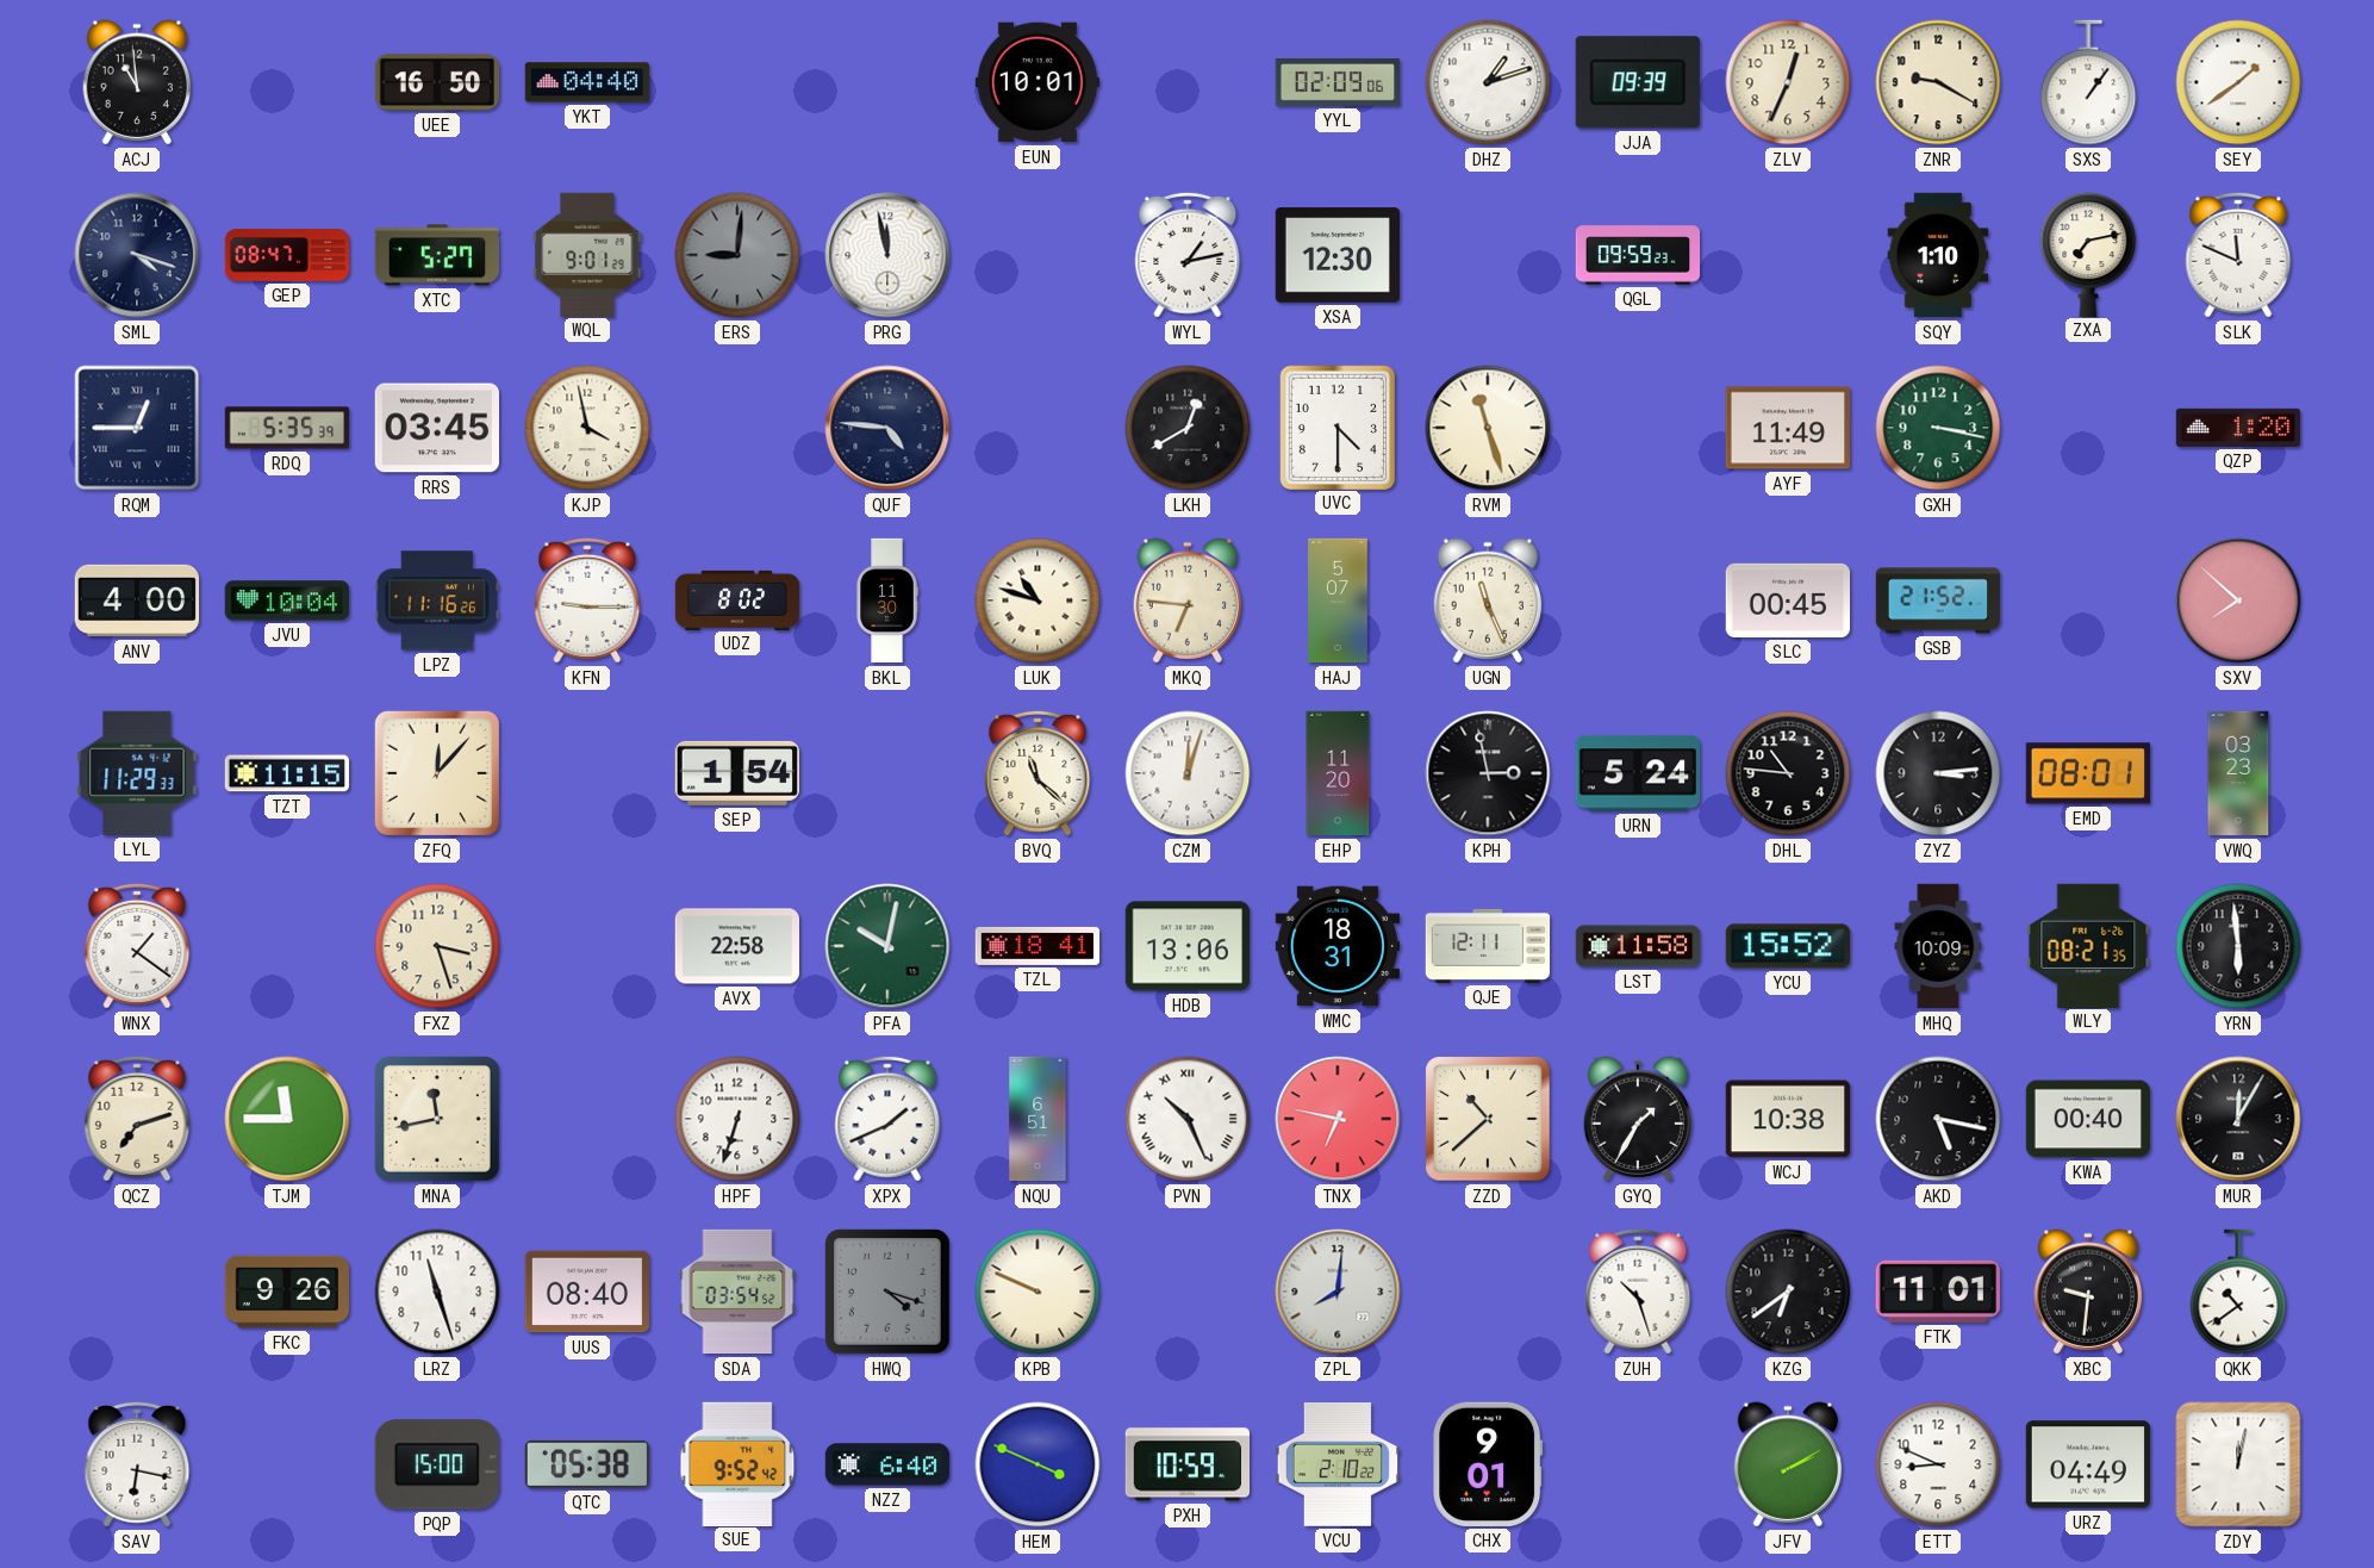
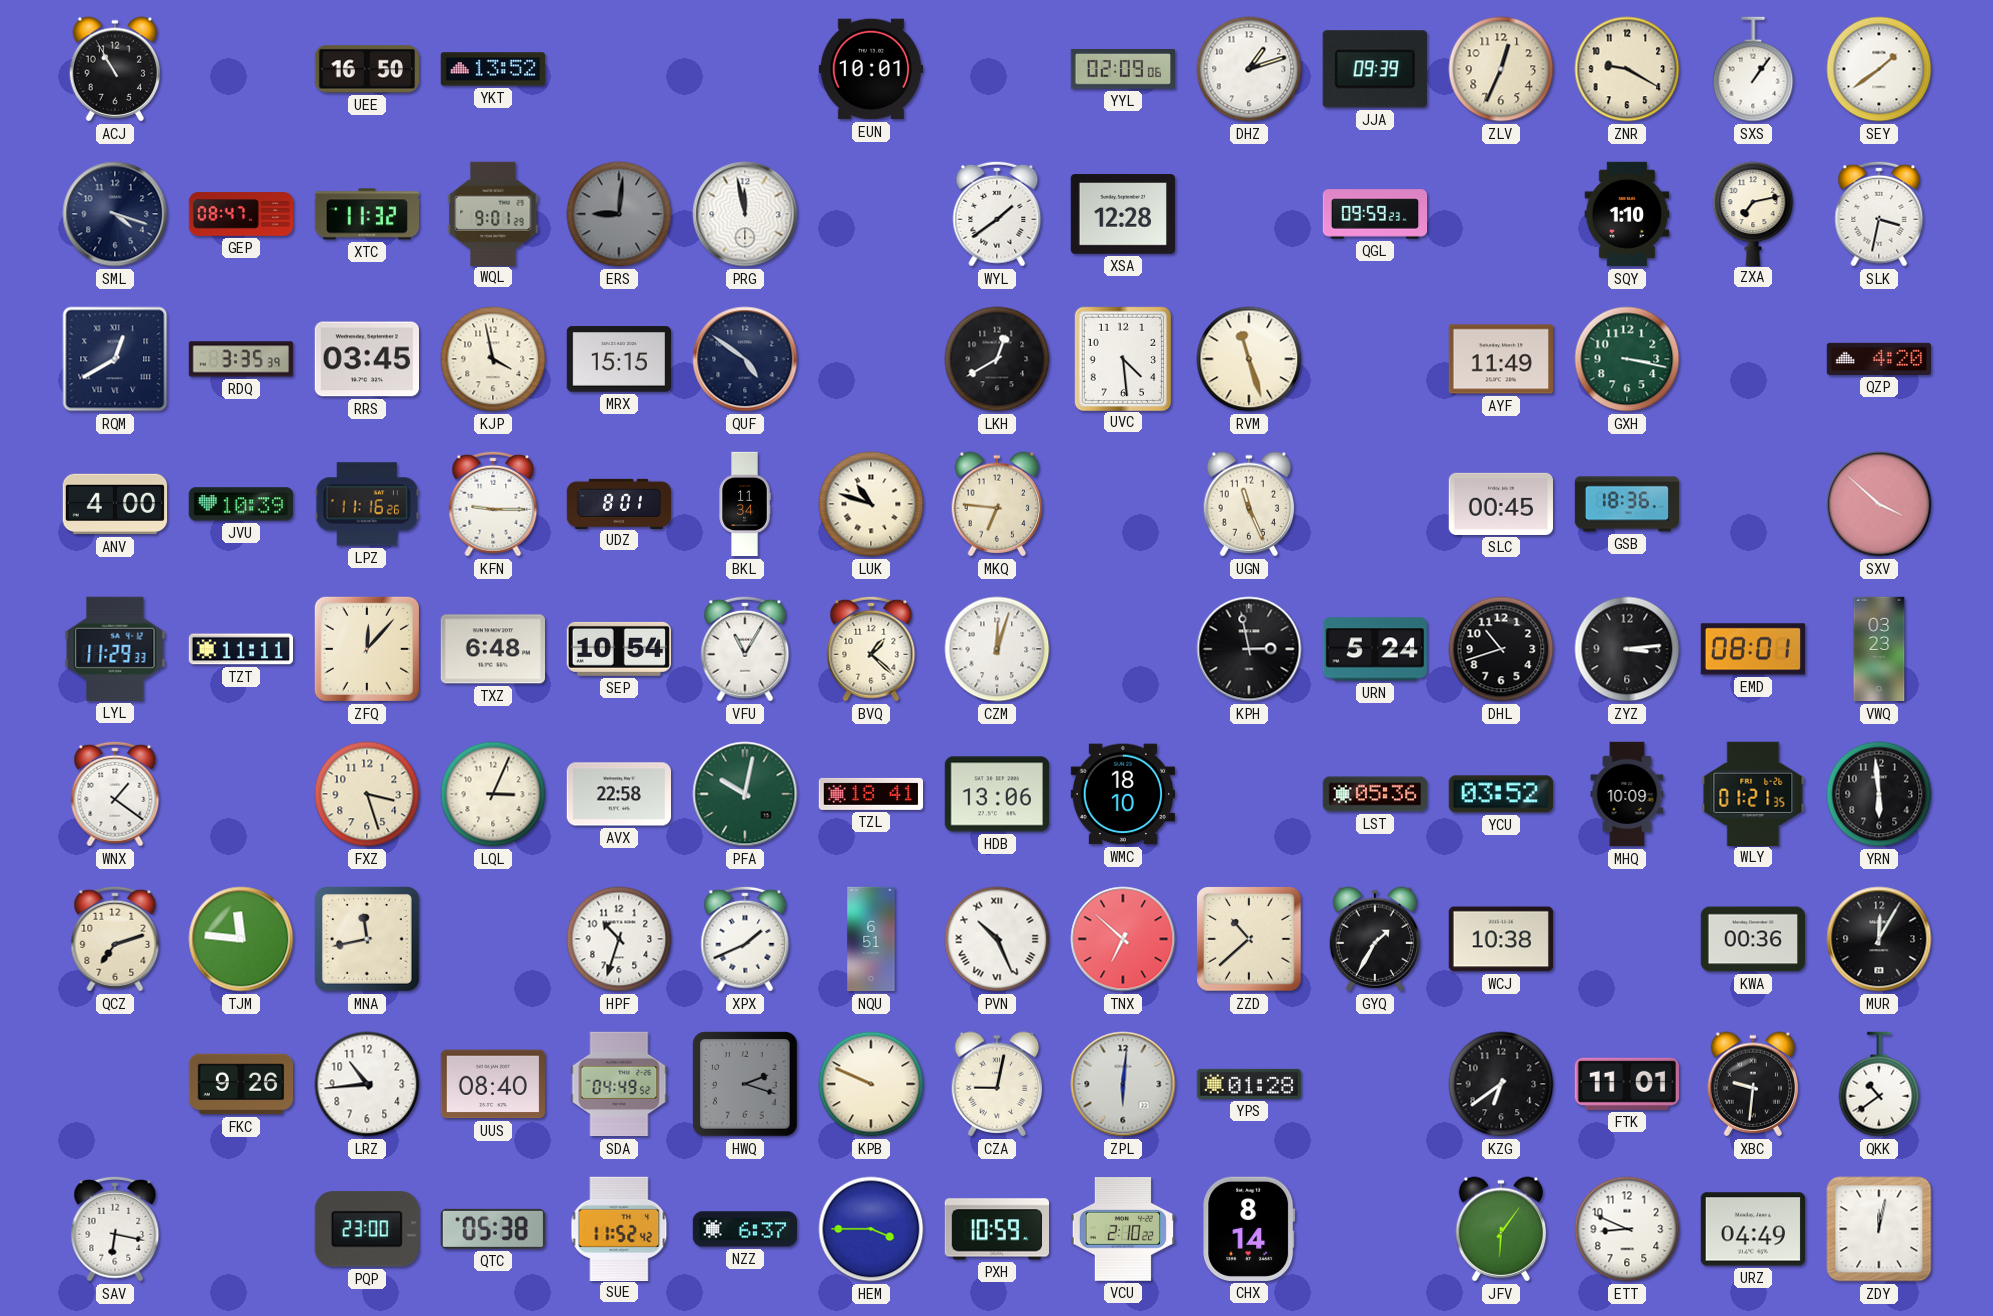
ACJ: 10:59 -> 10:55
YKT: 04:40 -> 13:52
XTC: 5:27 -> 11:32
WYL: 1:13 -> 1:39
XSA: 12:30 -> 12:28
SLK: 11:49 -> 3:32
RQM: 12:45 -> 12:40
RDQ: 5:35 -> 3:35
MRX: none -> 15:15
QUF: 4:46 -> 4:51
UVC: 4:30 -> 4:29
QZP: 1:20 -> 4:20
JVU: 10:04 -> 10:39
UDZ: 8:02 -> 8:01
BKL: 11:30 -> 11:34
HAJ: 5:07 -> none
GSB: 21:52 -> 18:36
SXV: 7:52 -> 3:52
TZT: 11:15 -> 11:11
TXZ: none -> 6:48
SEP: 1:54 -> 10:54
VFU: none -> 11:05
BVQ: 11:22 -> 1:22
EHP: 11:20 -> none
DHL: 10:46 -> 10:42
LQL: none -> 3:04
WMC: 18:31 -> 18:10
QJE: 12:11 -> none
LST: 11:58 -> 05:36
YCU: 15:52 -> 03:52
WLY: 08:21 -> 01:21
TJM: 11:45 -> 11:46
HPF: 6:33 -> 10:33
TNX: 6:47 -> 6:52
AKD: 5:17 -> none
KWA: 00:40 -> 00:36
LRZ: 11:27 -> 10:44
SDA: 03:54 -> 04:49
HWQ: 4:18 -> 2:18
CZA: none -> 9:02
ZPL: 8:01 -> 6:01
YPS: none -> 01:28
ZUH: 10:27 -> none
PQP: 15:00 -> 23:00
SUE: 9:52 -> 11:52
NZZ: 6:40 -> 6:37
HEM: 3:49 -> 3:45
CHX: 9:01 -> 8:14
JFV: 2:10 -> 6:06
